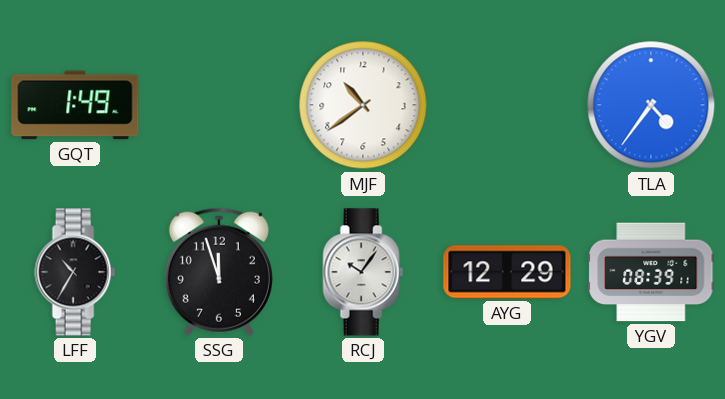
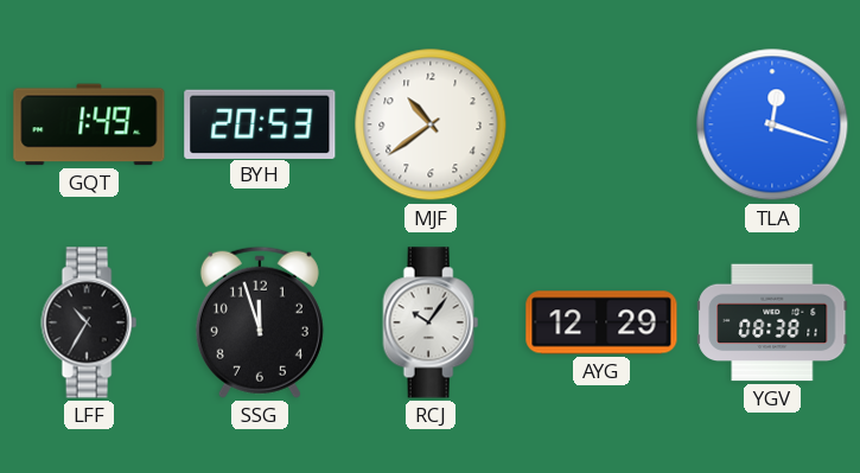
BYH: none -> 20:53
TLA: 4:36 -> 12:18
YGV: 08:39 -> 08:38
